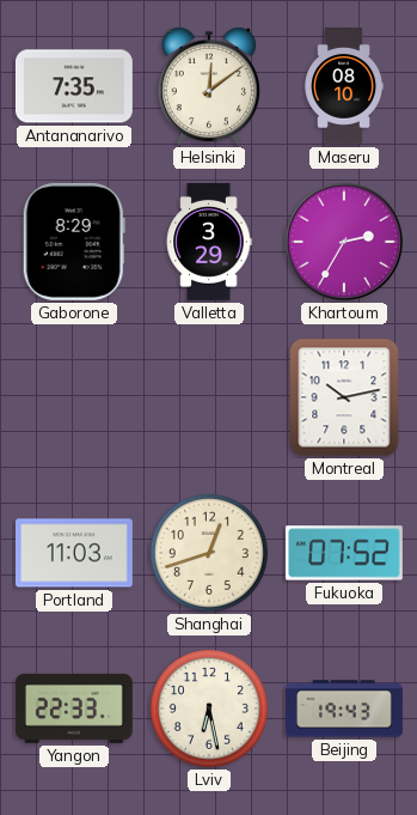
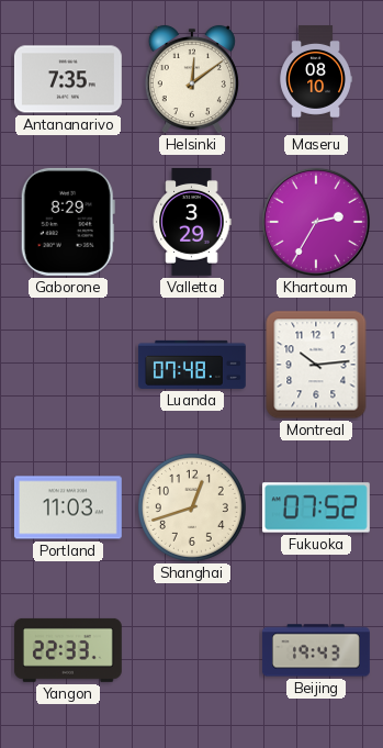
Luanda: none -> 07:48
Montreal: 10:13 -> 10:14
Lviv: 6:28 -> none
